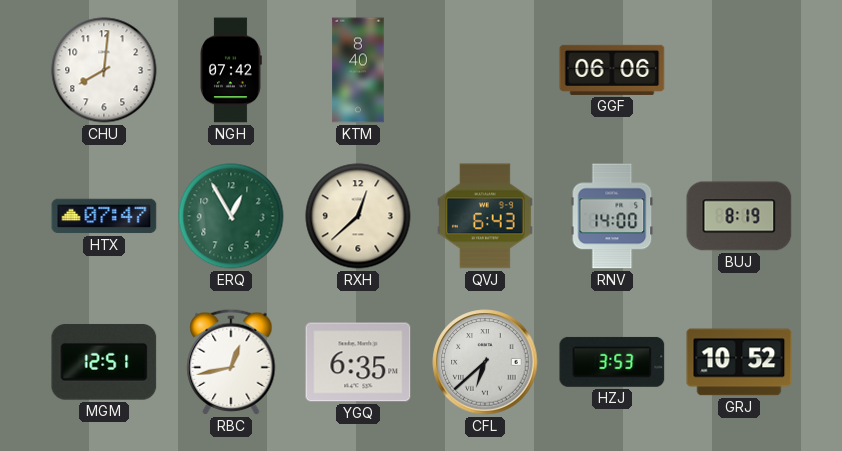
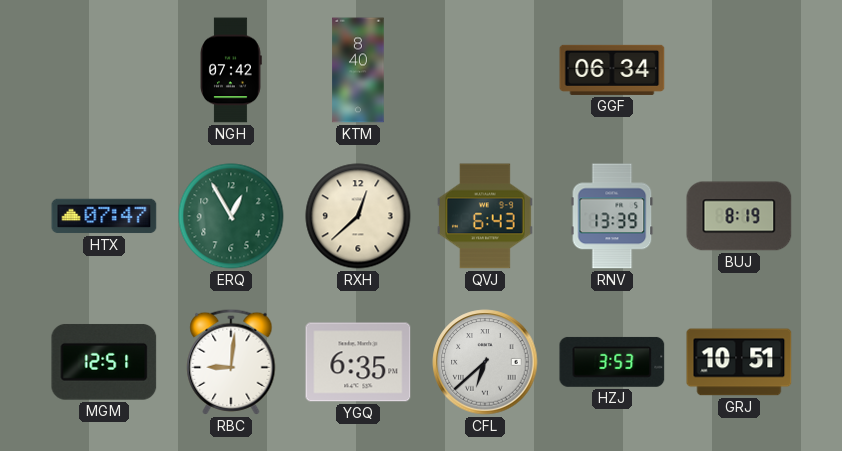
CHU: 8:01 -> none
GGF: 06:06 -> 06:34
RNV: 14:00 -> 13:39
RBC: 12:43 -> 9:01
GRJ: 10:52 -> 10:51
